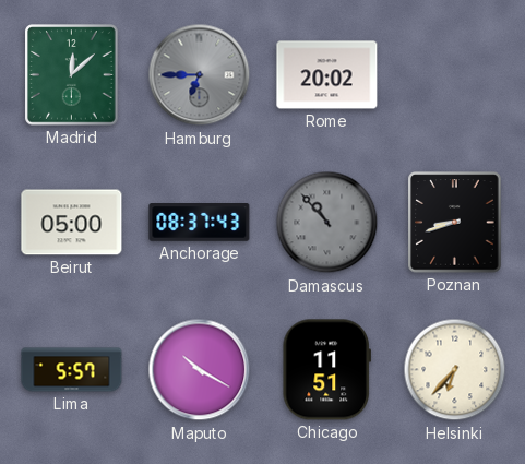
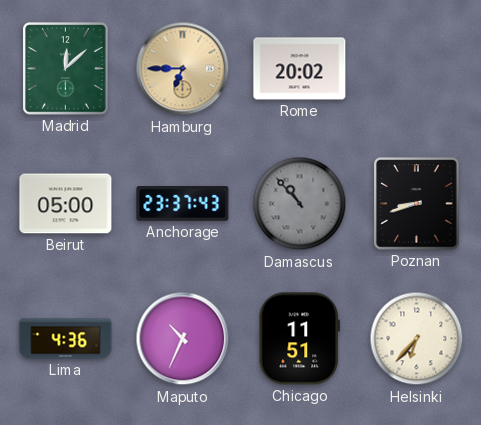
Hamburg dial: grey -> champagne
Anchorage: 08:37 -> 23:37
Lima: 5:57 -> 4:36
Maputo: 10:20 -> 10:34
